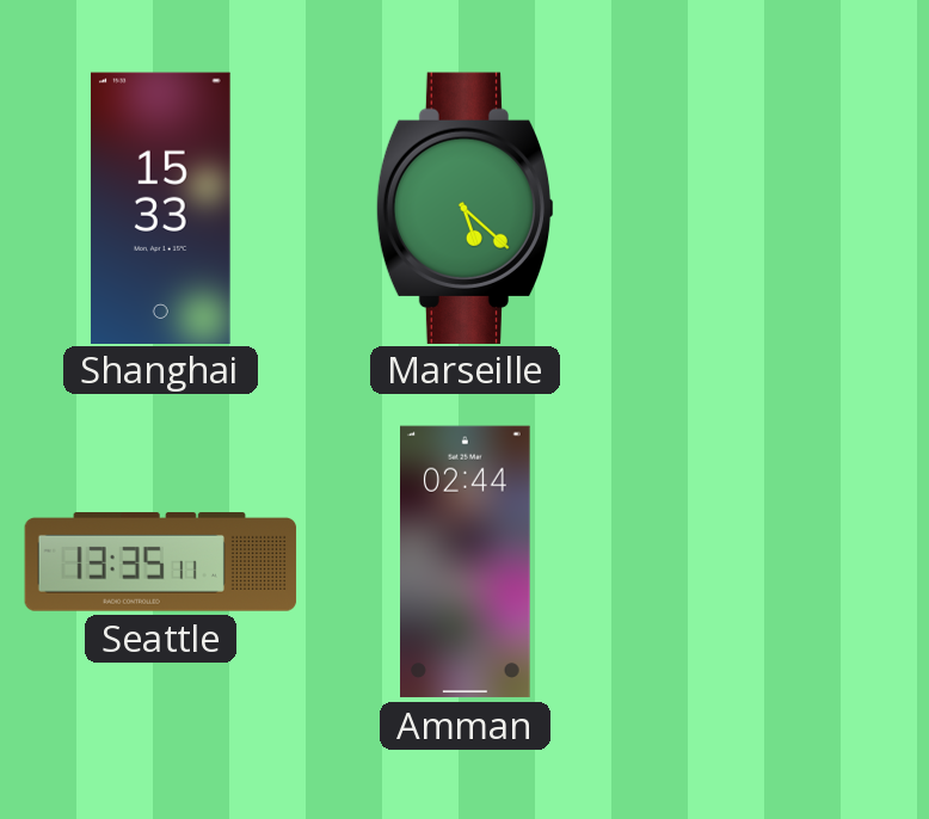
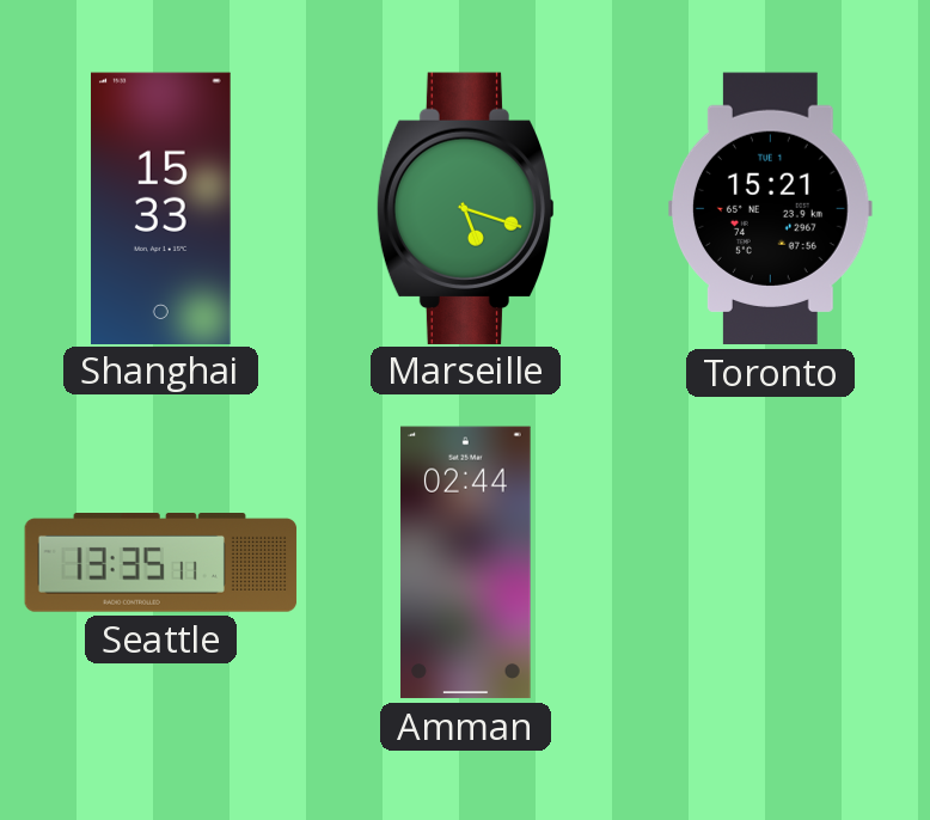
Marseille: 5:22 -> 5:18
Toronto: none -> 15:21
